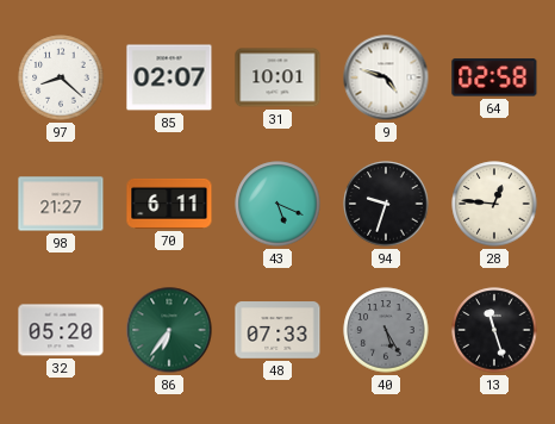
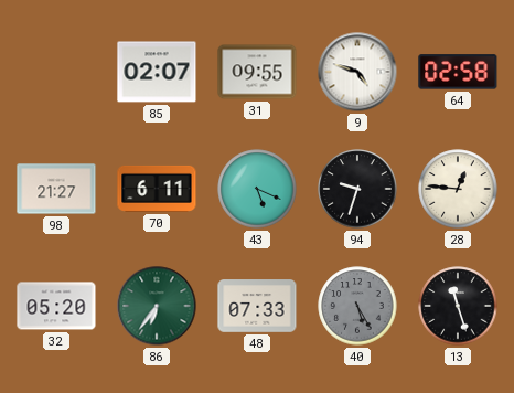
97: 8:22 -> none
31: 10:01 -> 09:55
